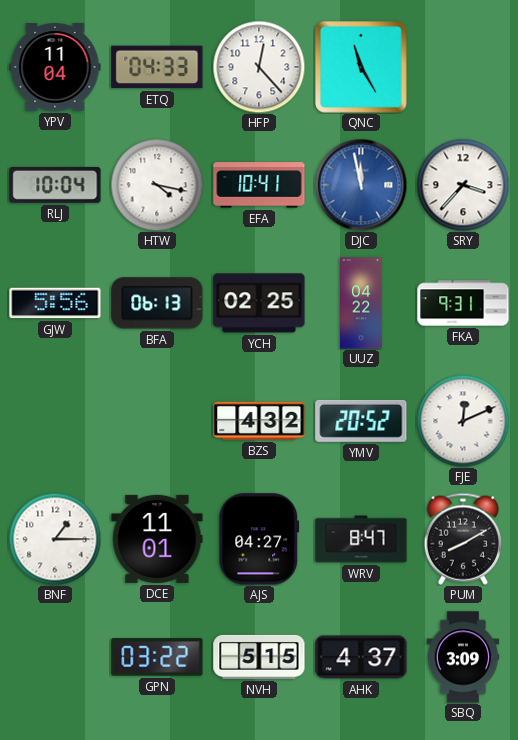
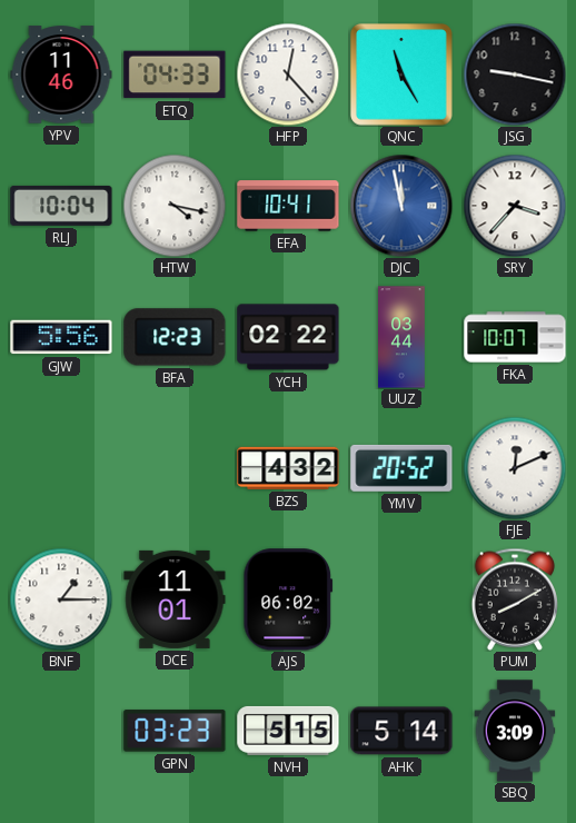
YPV: 11:04 -> 11:46
JSG: none -> 9:17
BFA: 06:13 -> 12:23
YCH: 02:25 -> 02:22
UUZ: 04:22 -> 03:44
FKA: 9:31 -> 10:07
AJS: 04:27 -> 06:02
WRV: 8:47 -> none
GPN: 03:22 -> 03:23
AHK: 4:37 -> 5:14
